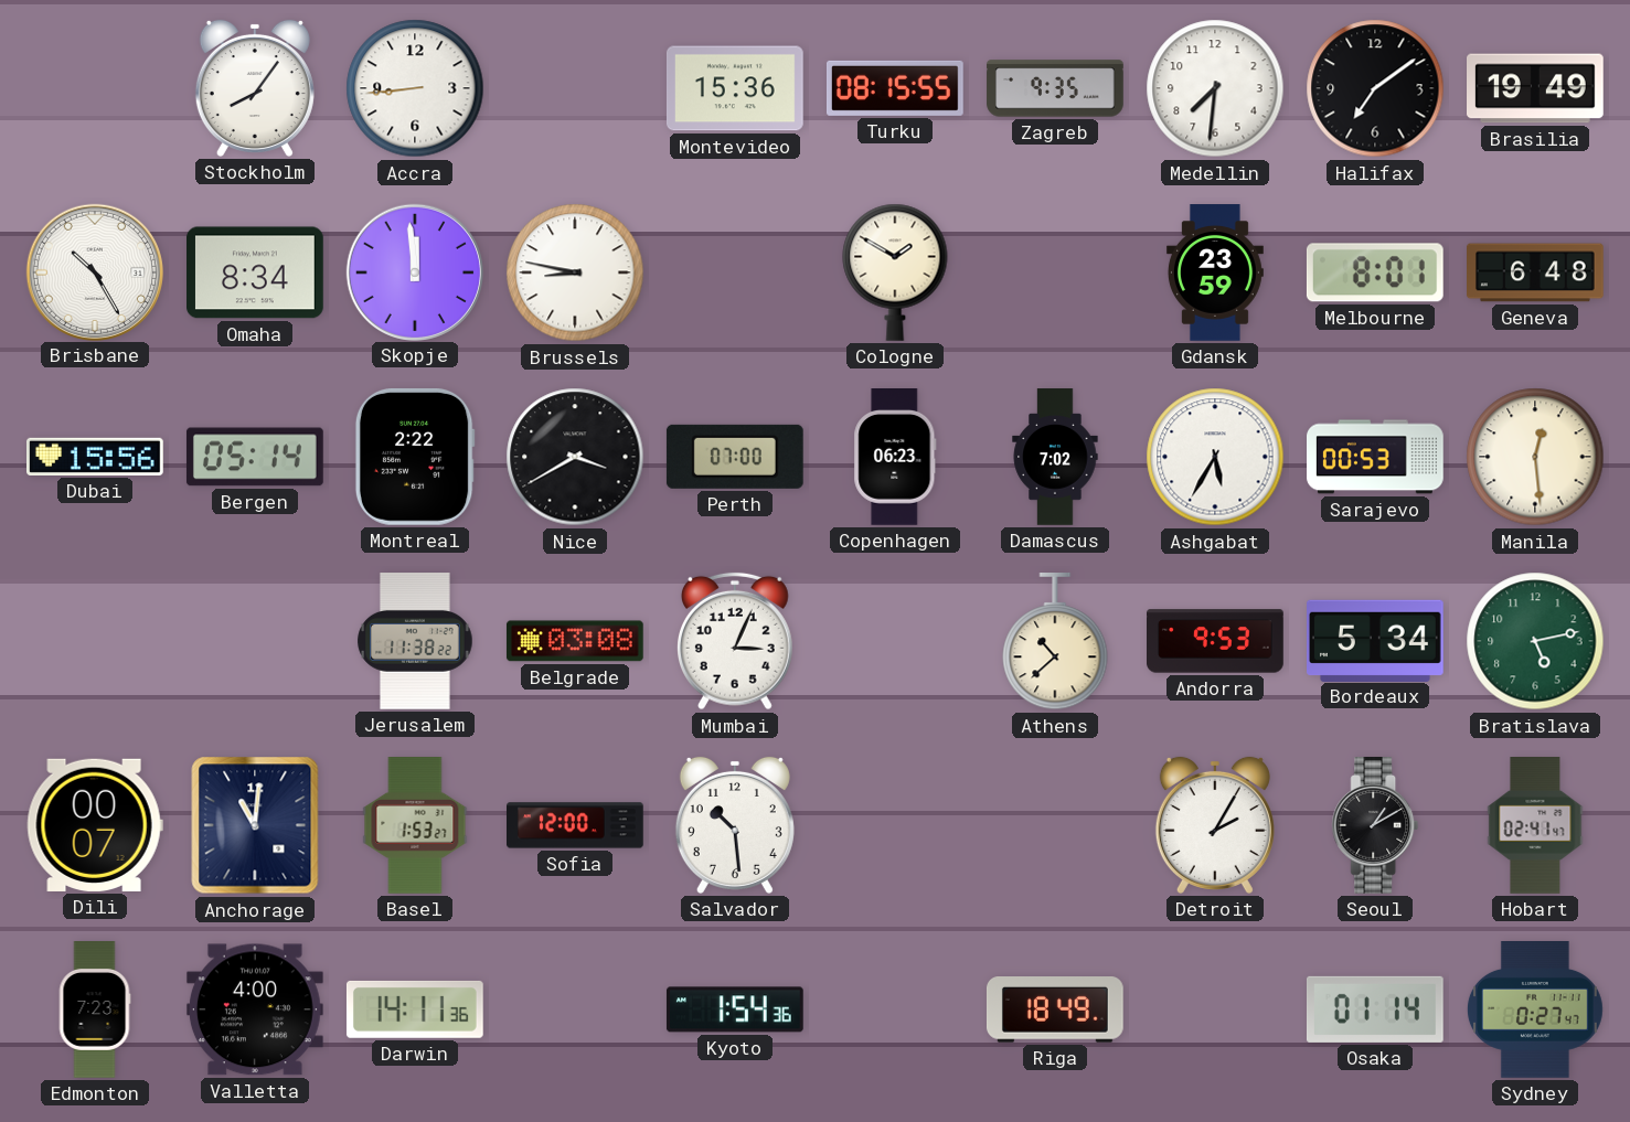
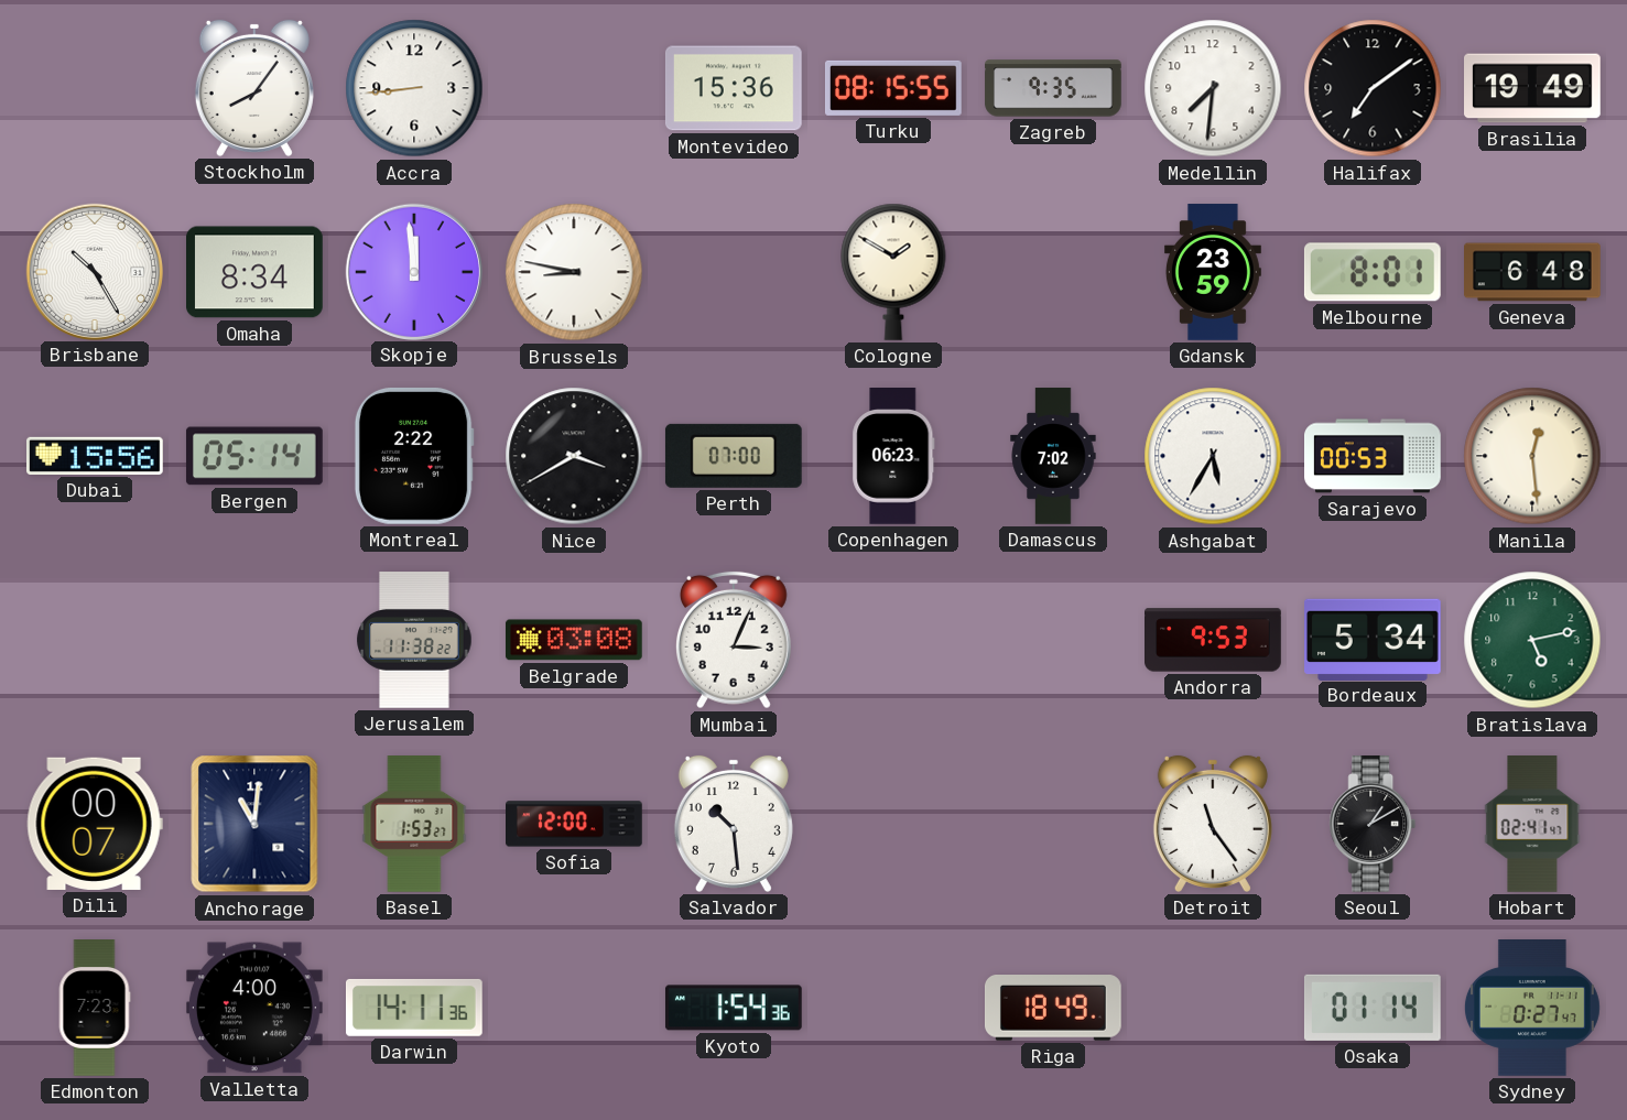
Athens: 10:38 -> none
Detroit: 2:05 -> 11:24
